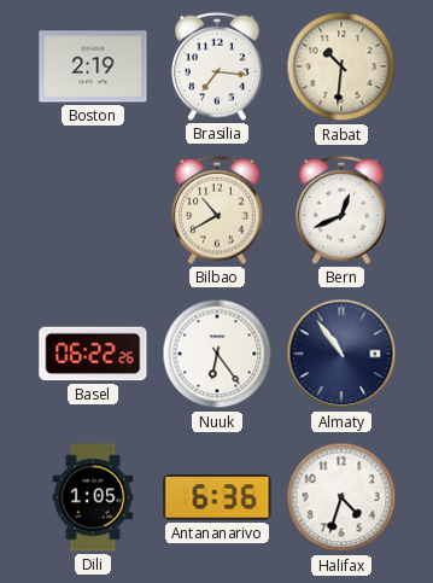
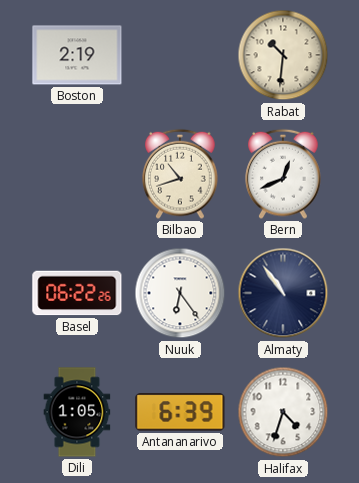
Brasilia: 7:16 -> none
Bilbao: 10:40 -> 10:42
Antananarivo: 6:36 -> 6:39
